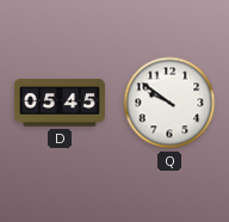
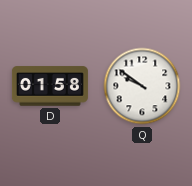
D: 05:45 -> 01:58
